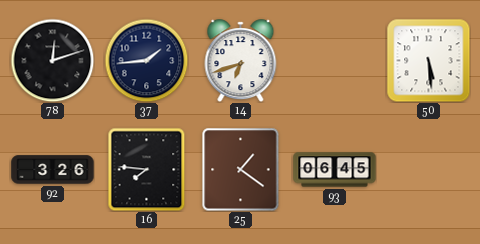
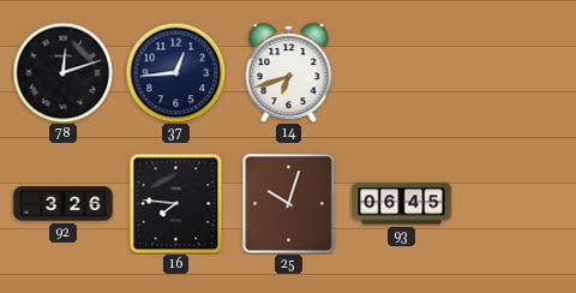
37: 1:44 -> 12:44
50: 5:29 -> none
25: 1:21 -> 10:03
